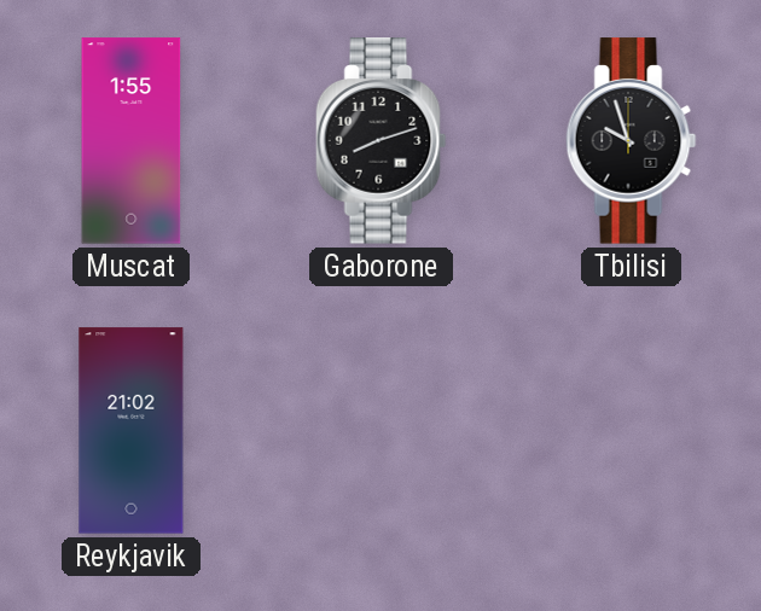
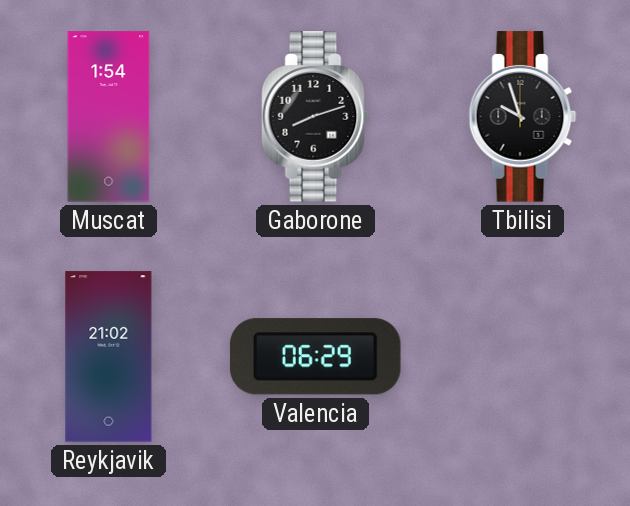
Muscat: 1:55 -> 1:54
Valencia: none -> 06:29
